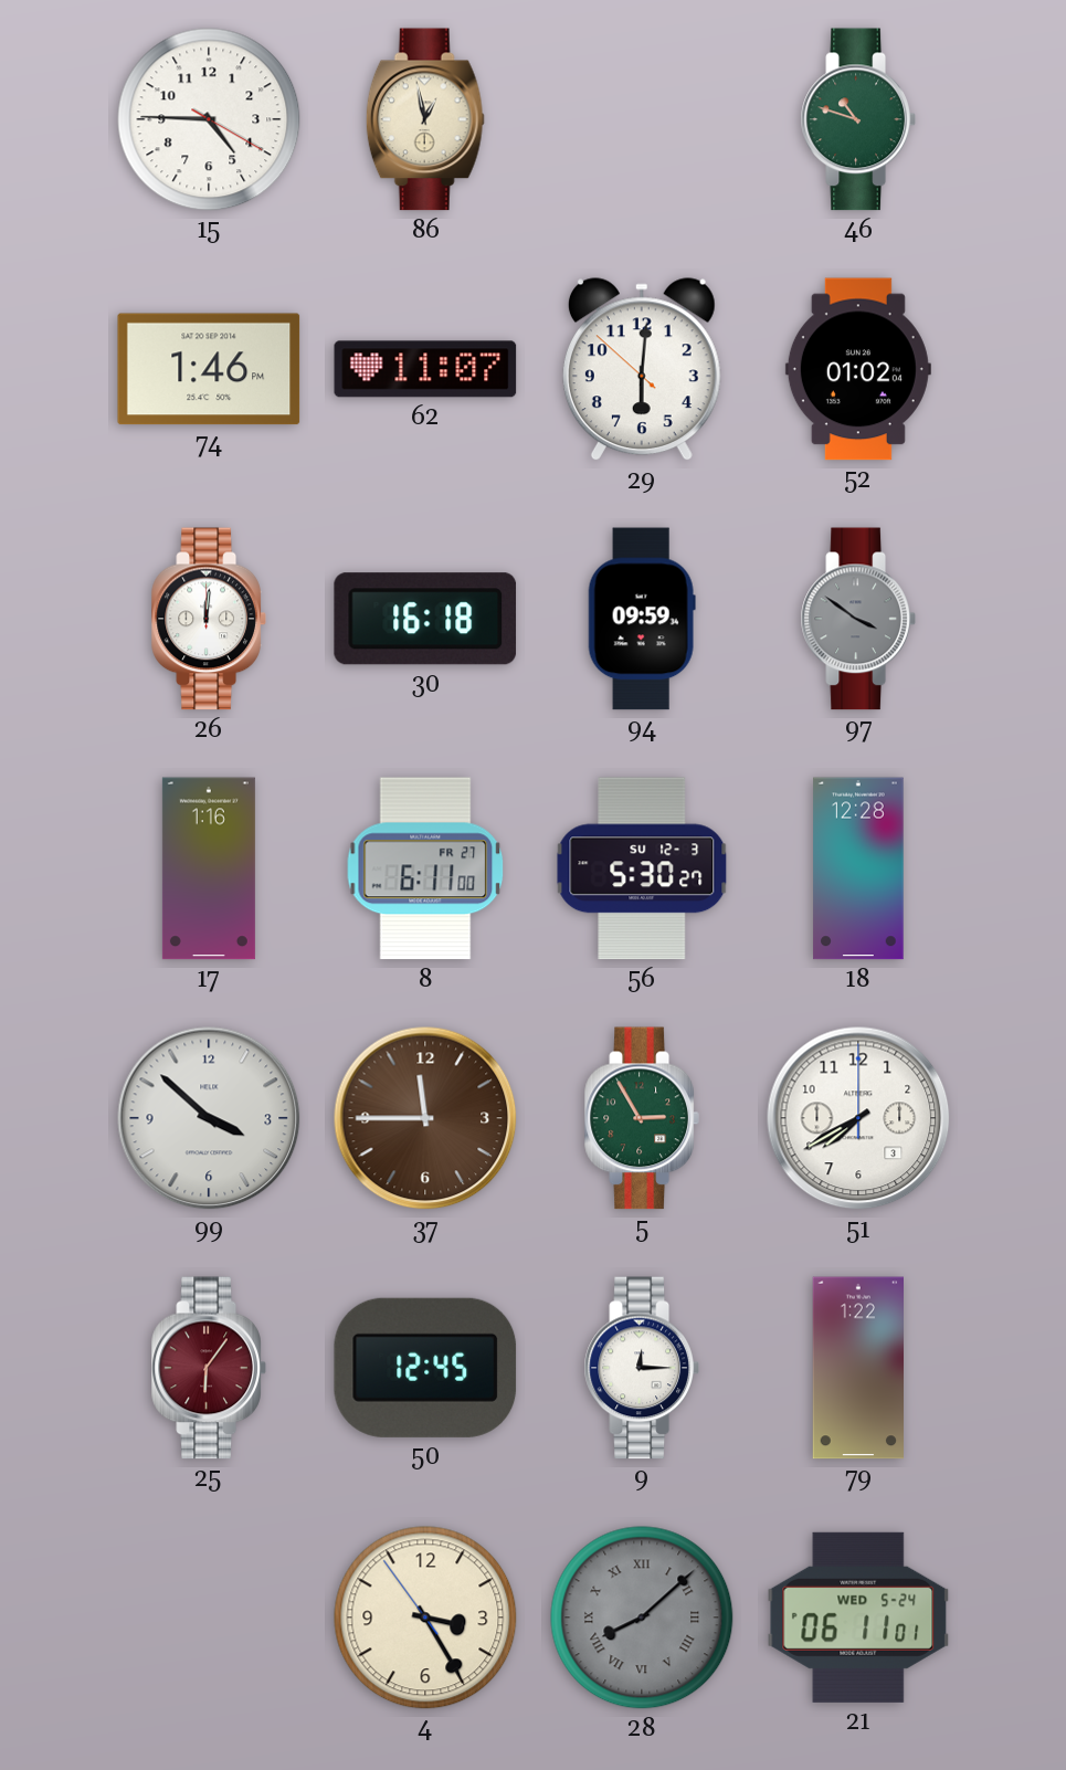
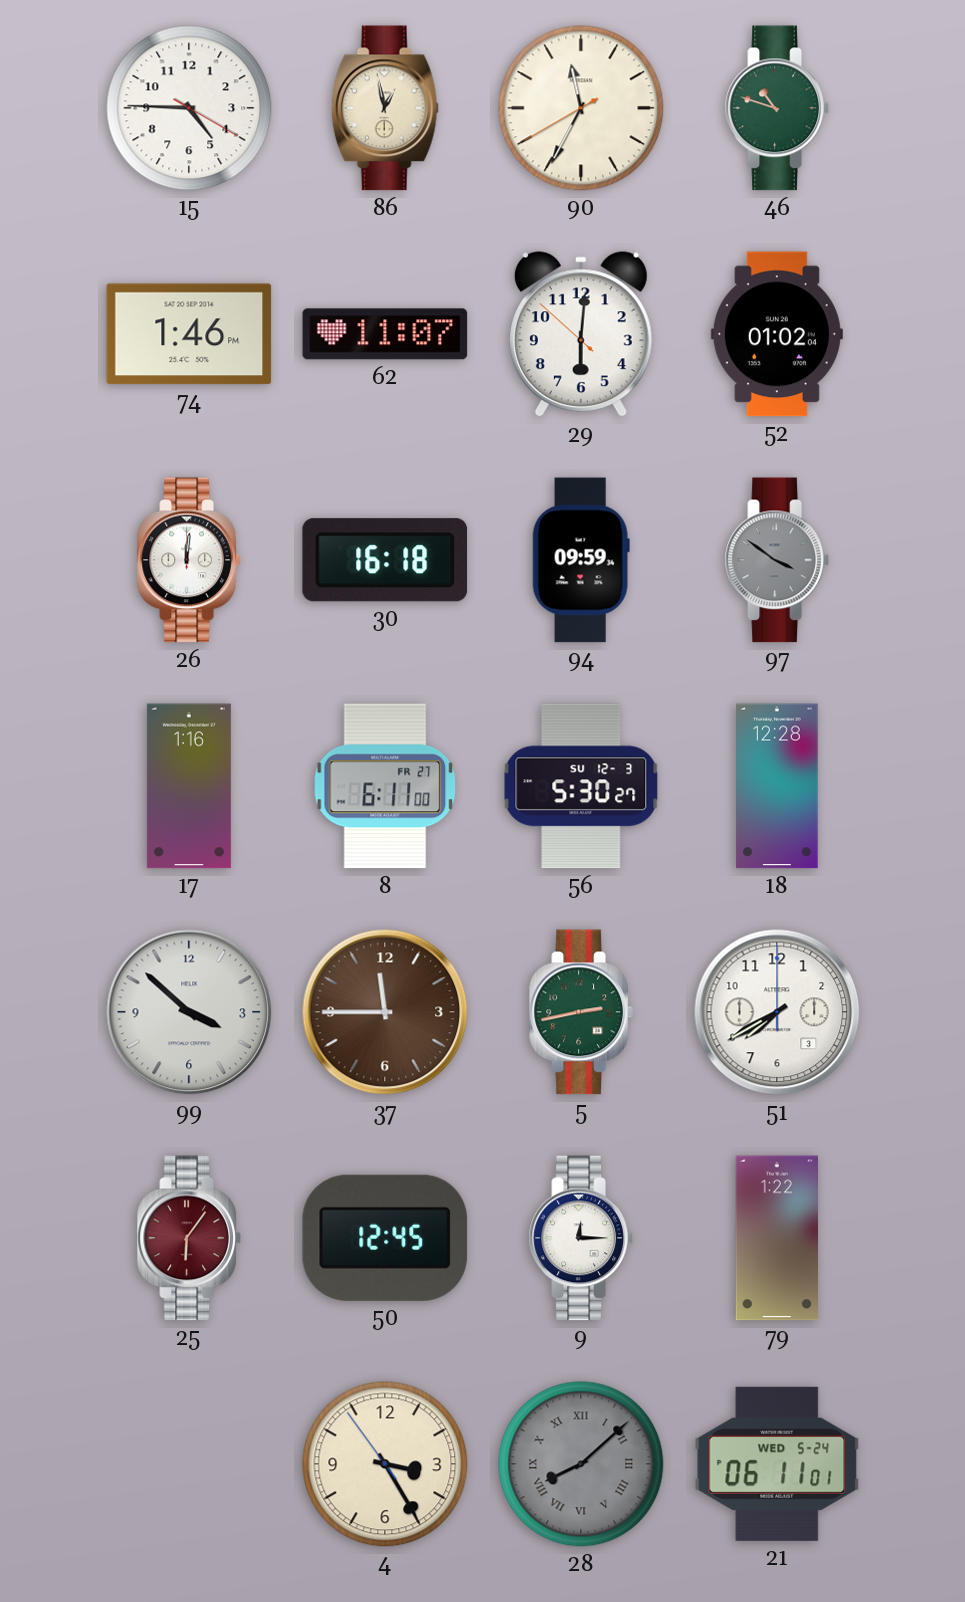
90: none -> 11:34
5: 2:55 -> 2:43
